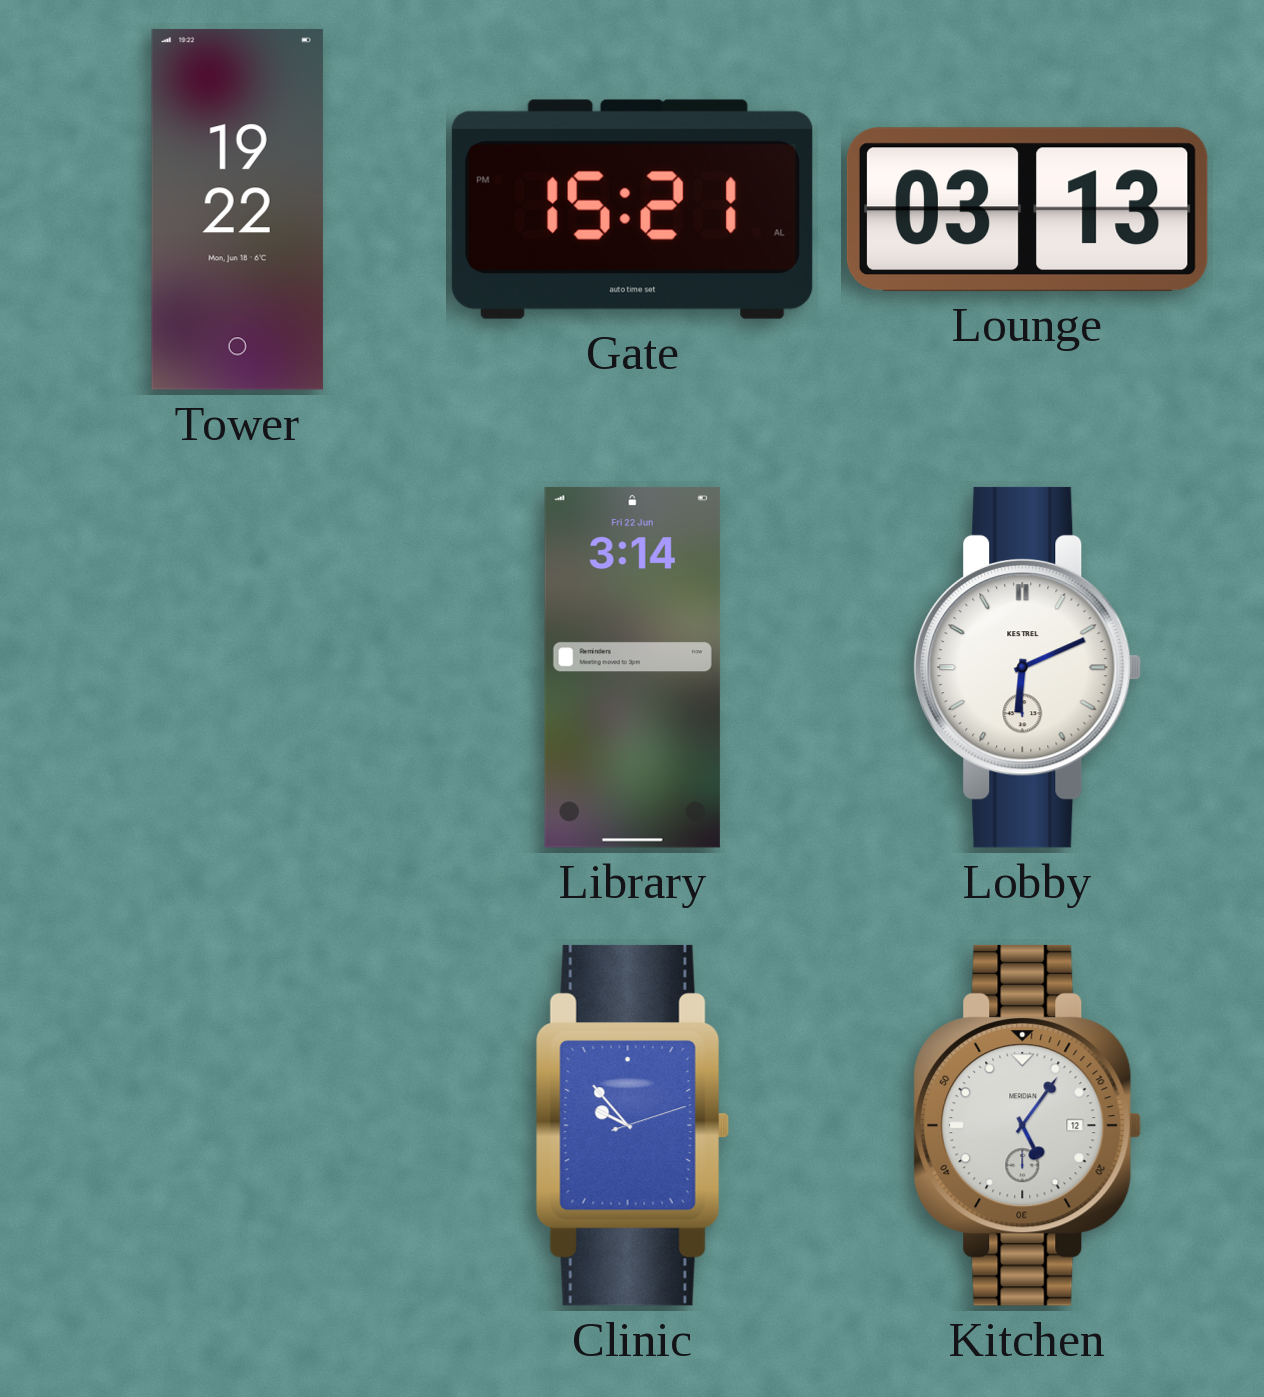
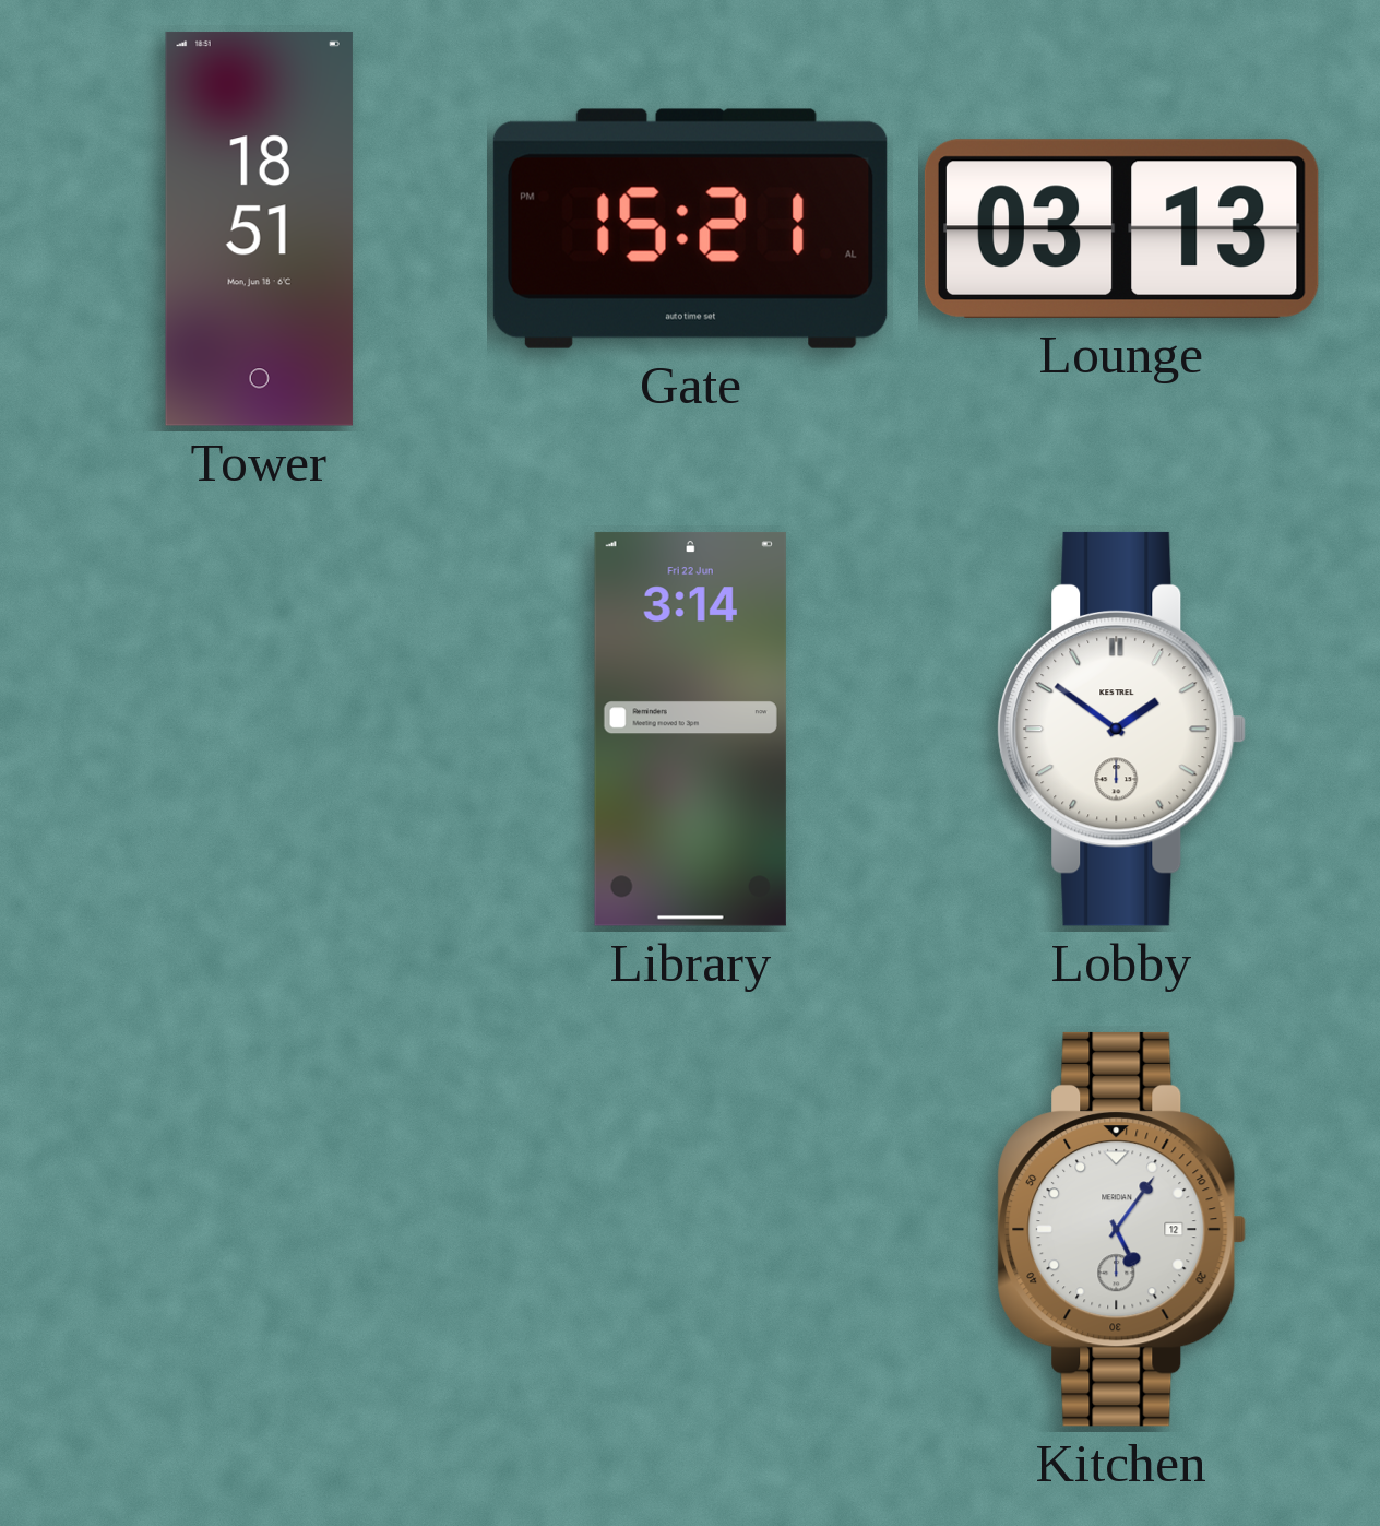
Tower: 19:22 -> 18:51
Lobby: 6:11 -> 1:51
Clinic: 9:53 -> none
